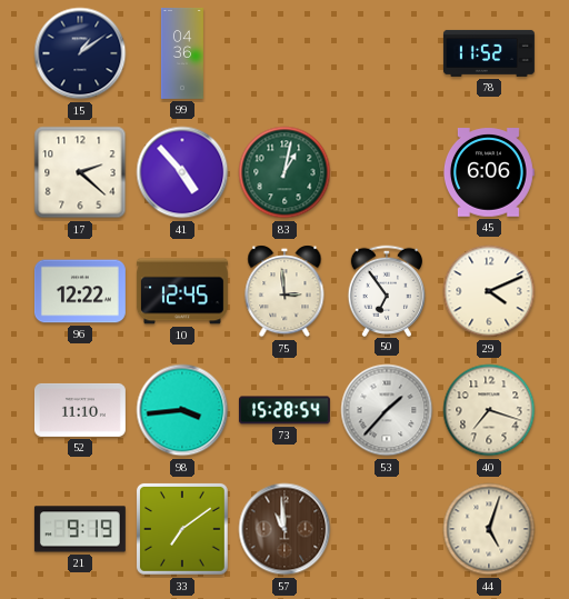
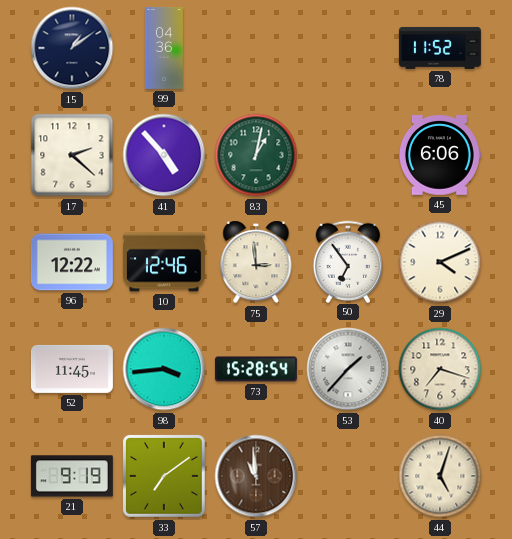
10: 12:45 -> 12:46
52: 11:10 -> 11:45
